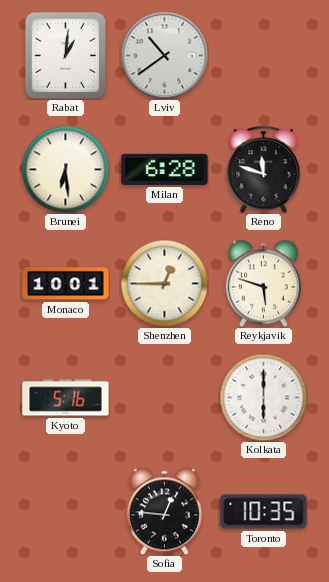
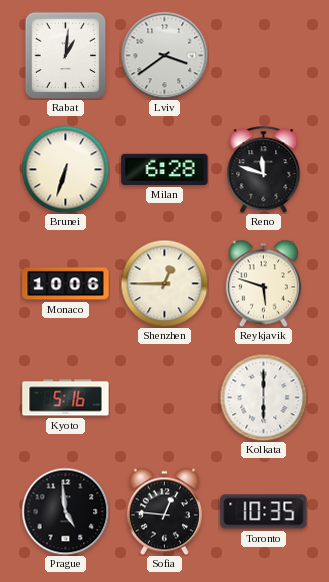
Lviv: 10:39 -> 3:39
Brunei: 6:29 -> 6:33
Monaco: 10:01 -> 10:06
Prague: none -> 4:59
